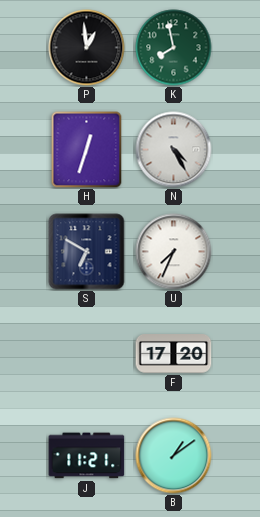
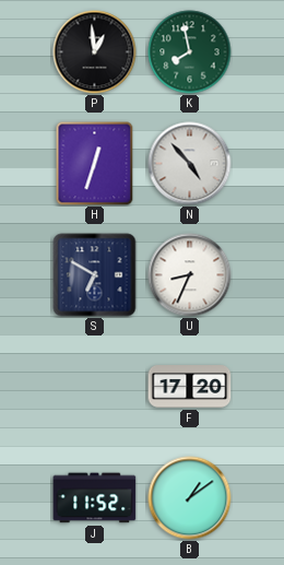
N: 4:25 -> 4:53
U: 7:34 -> 8:34
J: 11:21 -> 11:52
